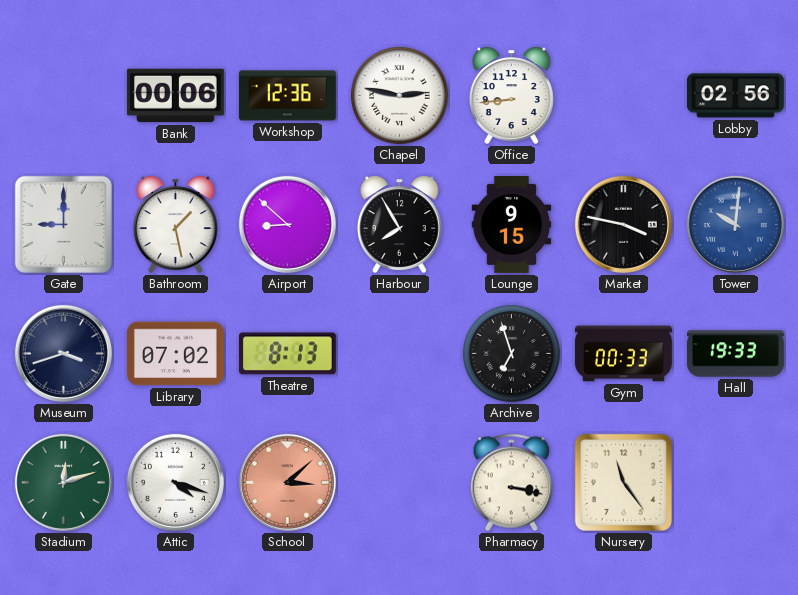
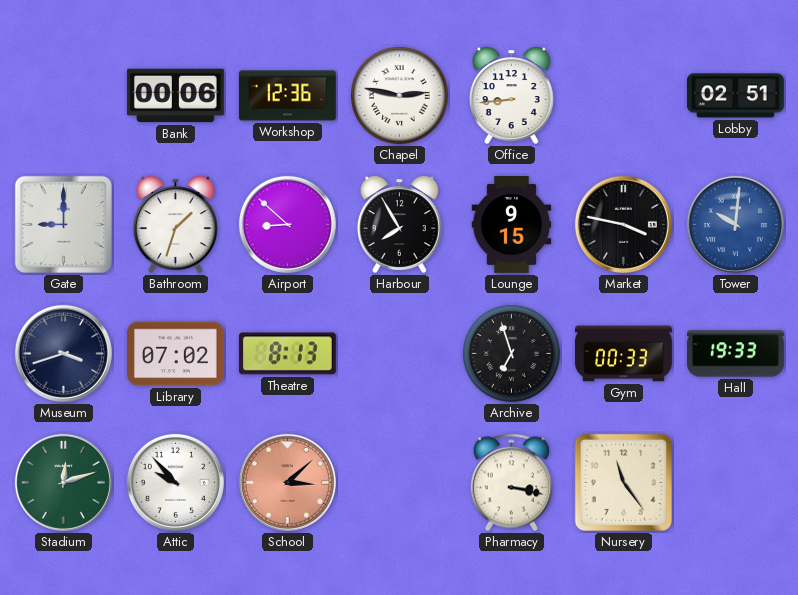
Lobby: 02:56 -> 02:51
Bathroom: 1:28 -> 1:33
Attic: 4:18 -> 9:53
